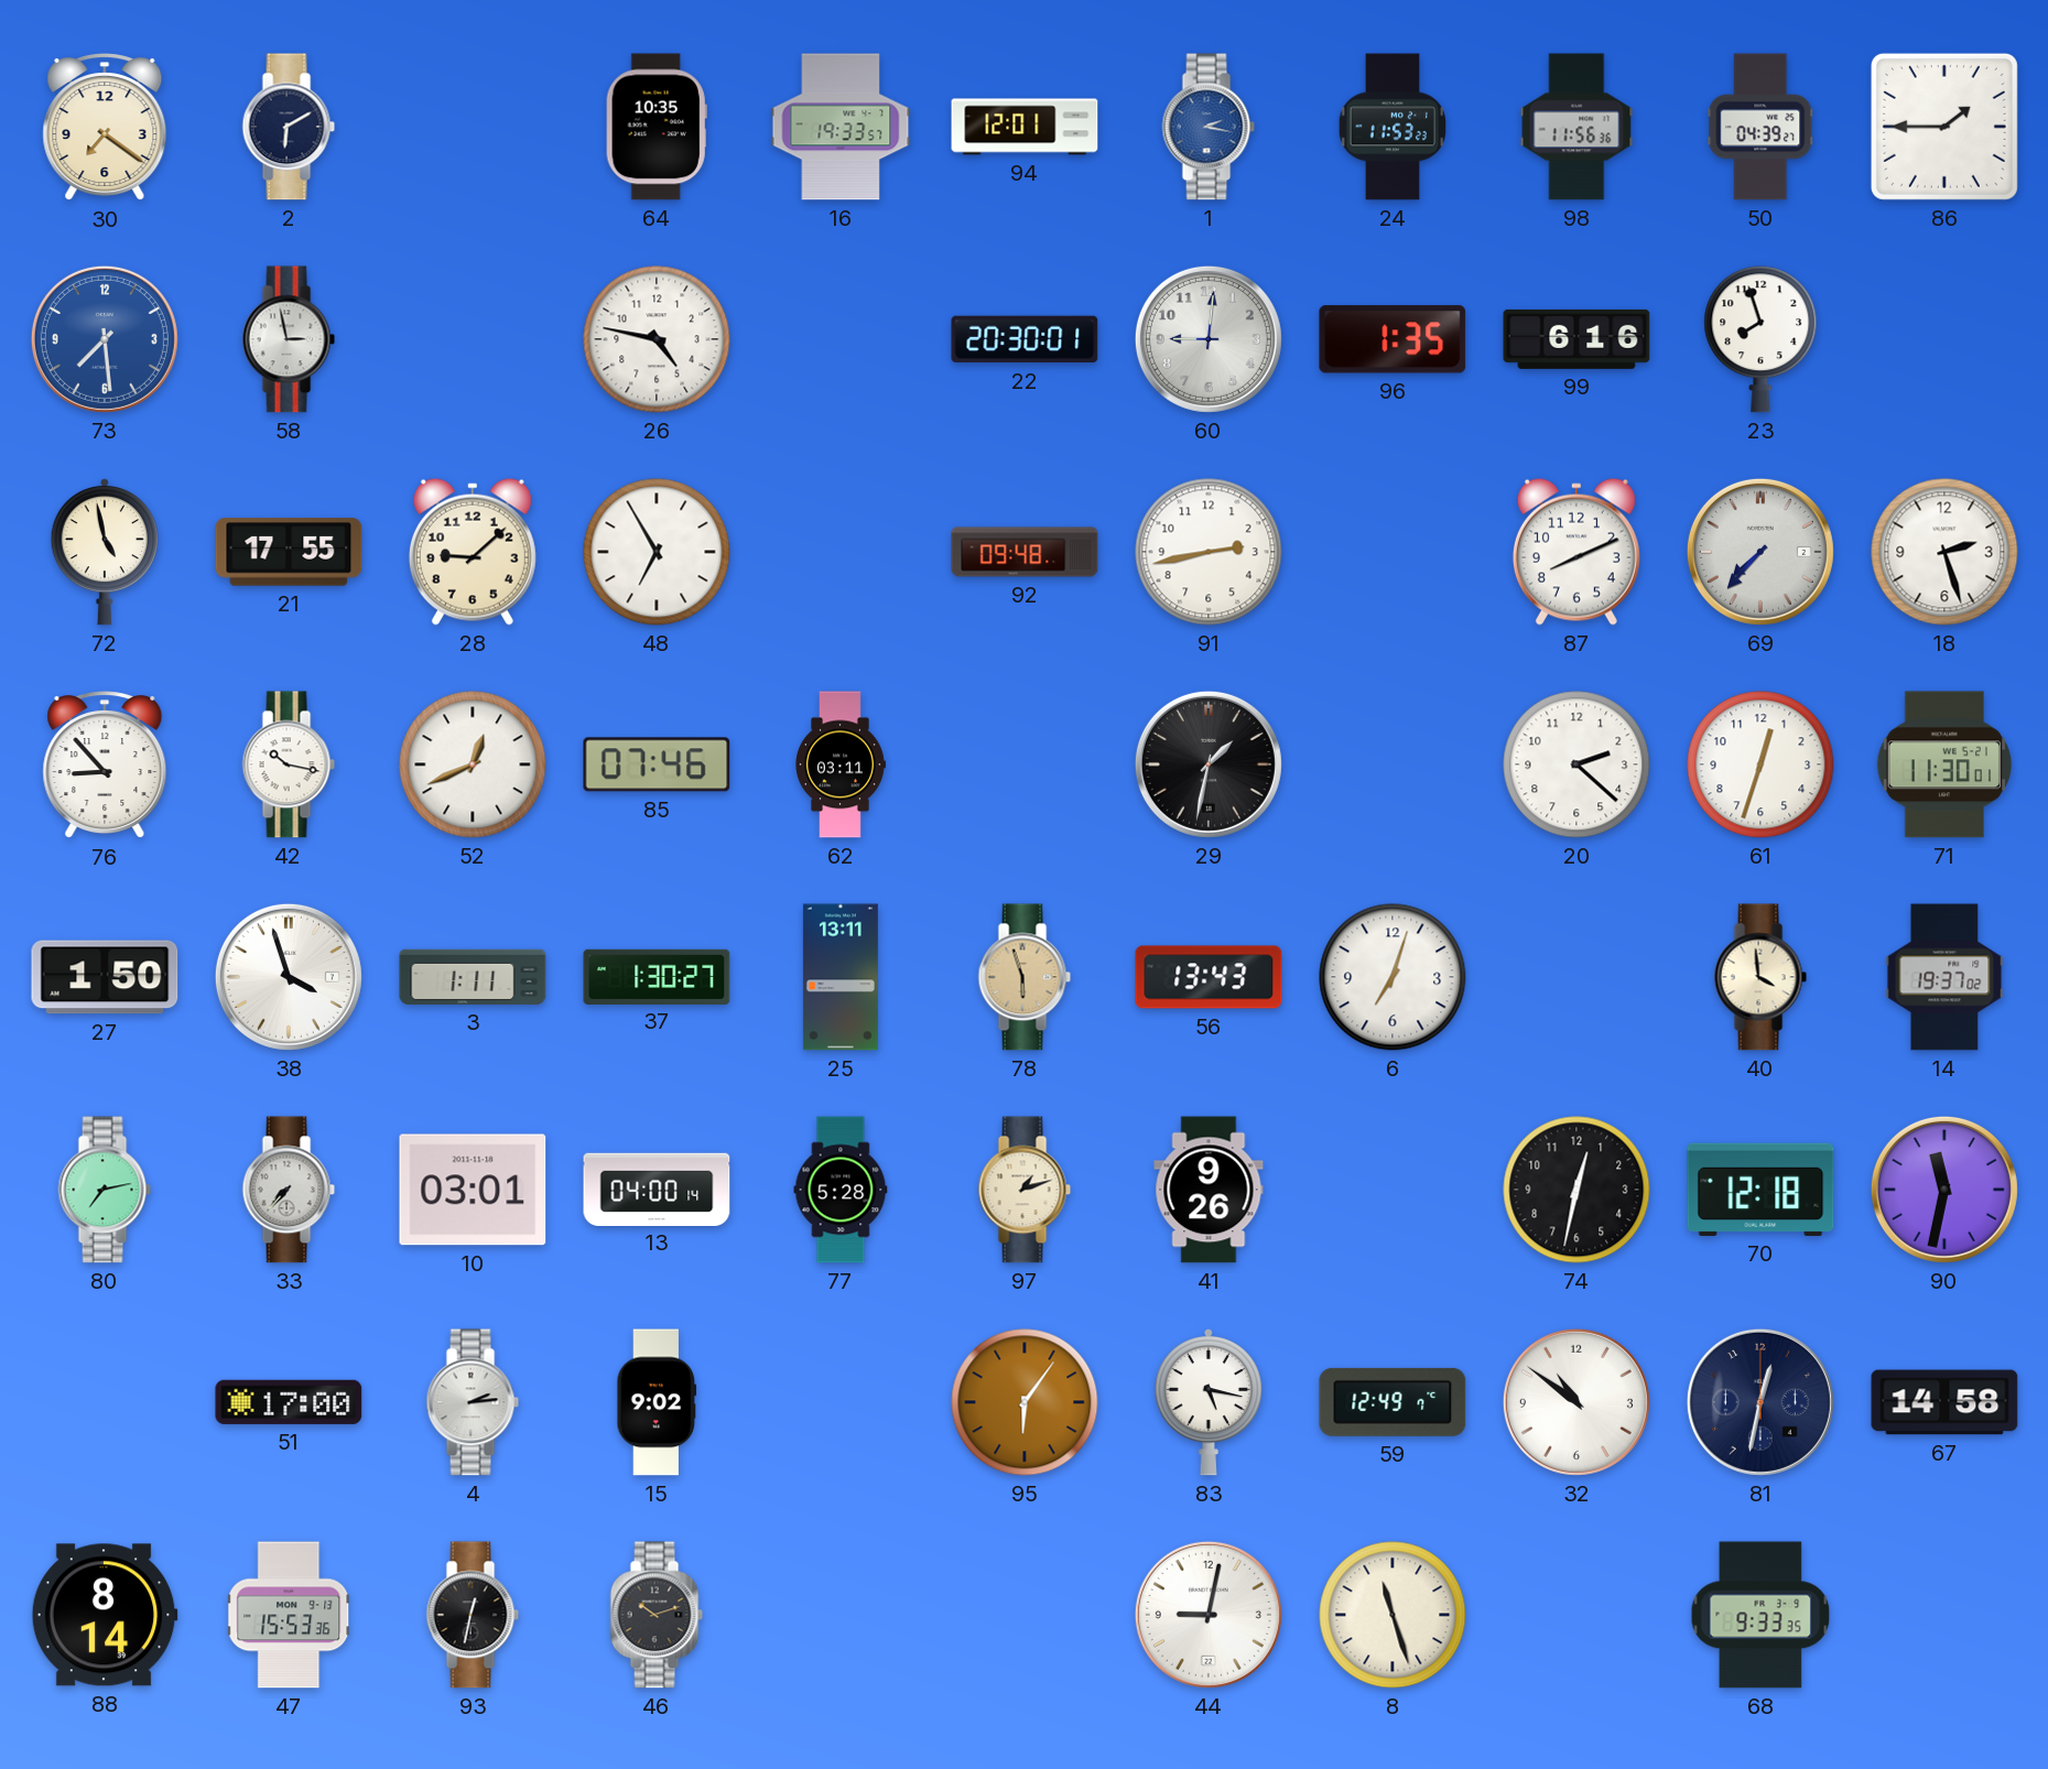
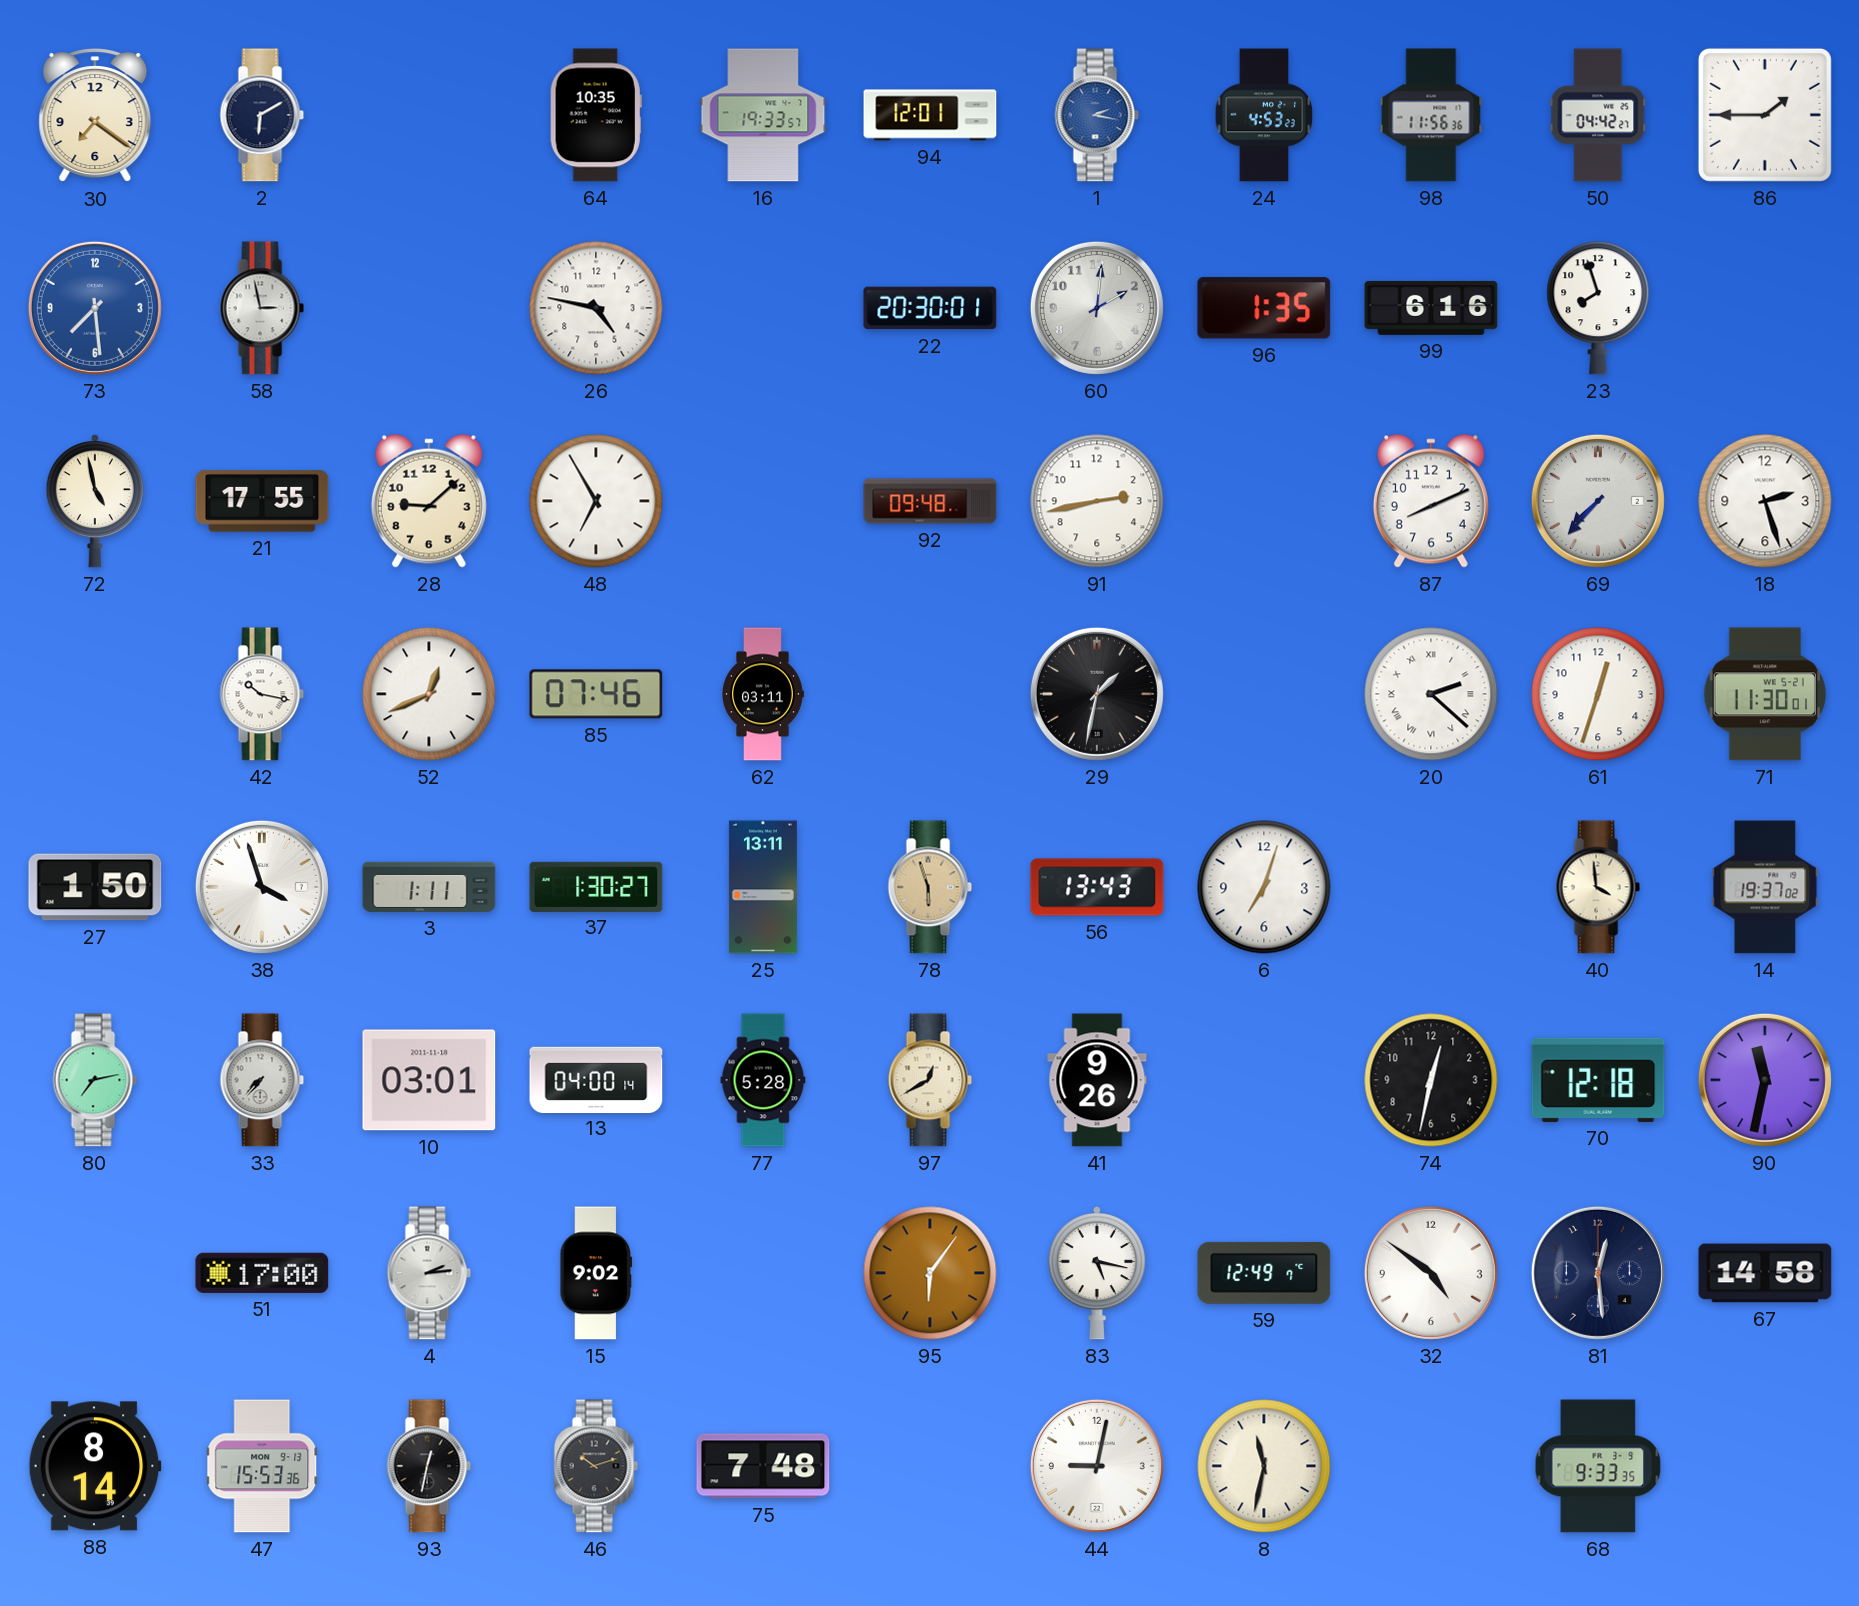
24: 11:53 -> 4:53
50: 04:39 -> 04:42
60: 9:01 -> 2:01
76: 8:53 -> none
20 numerals: Arabic -> Roman
97: 1:12 -> 12:40
32: 10:51 -> 4:51
81: 12:32 -> 12:29
75: none -> 7:48
8: 11:27 -> 11:32
